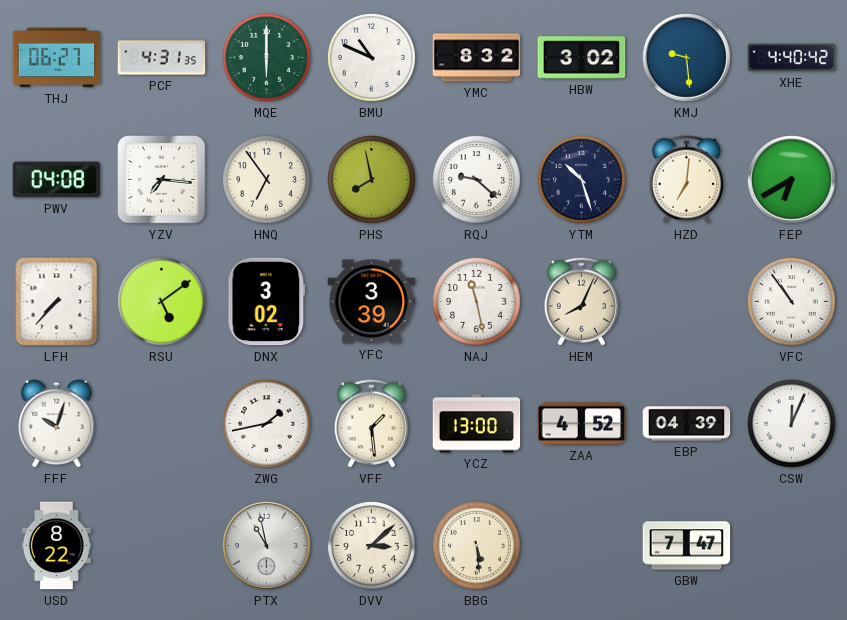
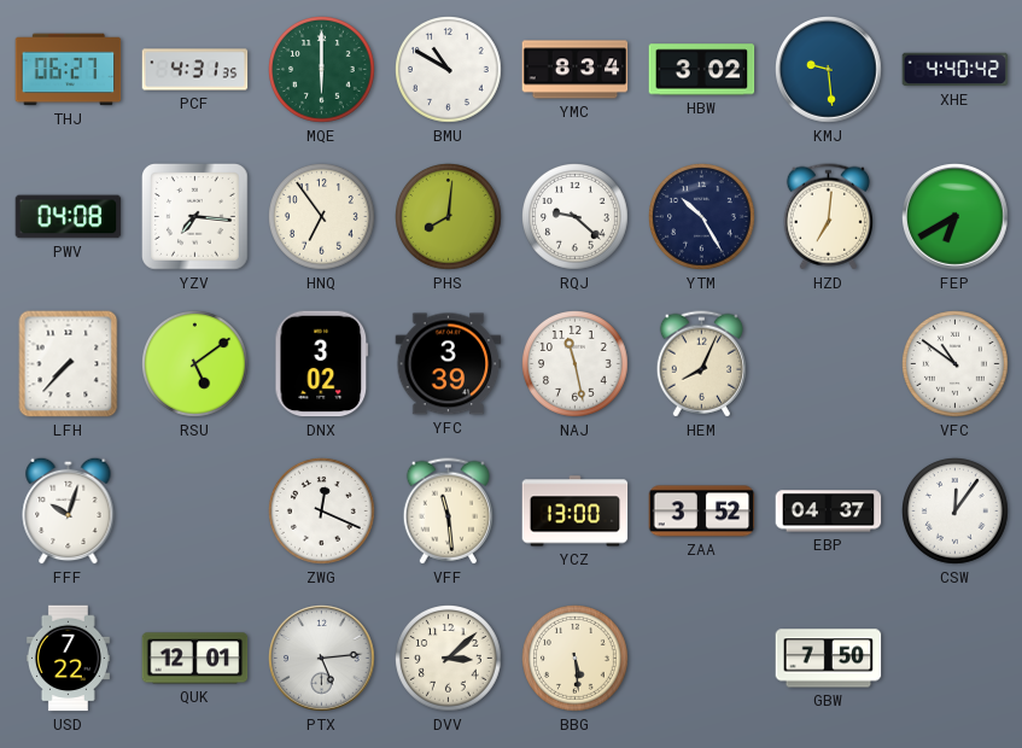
BMU: 10:49 -> 10:50
YMC: 8:32 -> 8:34
PHS: 7:58 -> 8:01
YTM: 10:27 -> 10:25
VFC: 10:54 -> 10:51
ZWG: 1:43 -> 12:19
VFF: 1:29 -> 11:29
ZAA: 4:52 -> 3:52
EBP: 04:39 -> 04:37
CSW: 12:04 -> 12:06
USD: 8:22 -> 7:22
QUK: none -> 12:01
PTX: 10:58 -> 5:14
GBW: 7:47 -> 7:50
